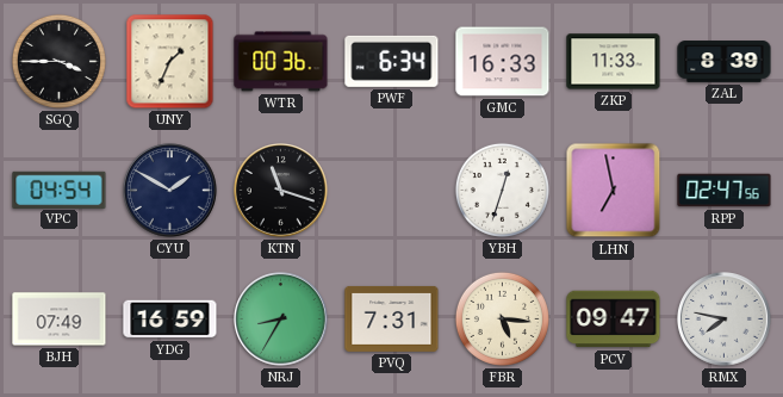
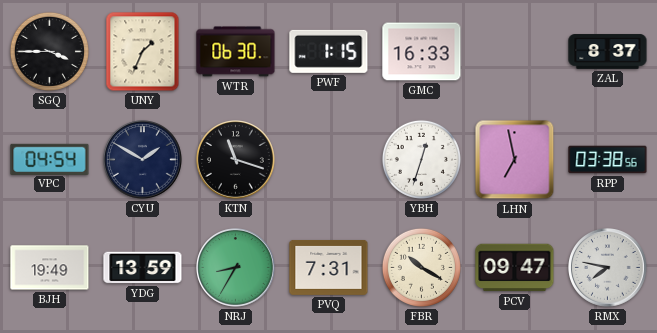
WTR: 00:36 -> 06:30
PWF: 6:34 -> 1:15
ZKP: 11:33 -> none
ZAL: 8:39 -> 8:37
RPP: 02:47 -> 03:38
BJH: 07:49 -> 19:49
YDG: 16:59 -> 13:59
FBR: 5:16 -> 10:20
